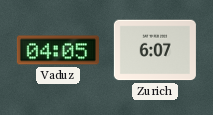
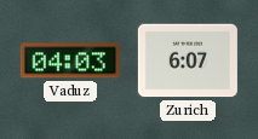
Vaduz: 04:05 -> 04:03
